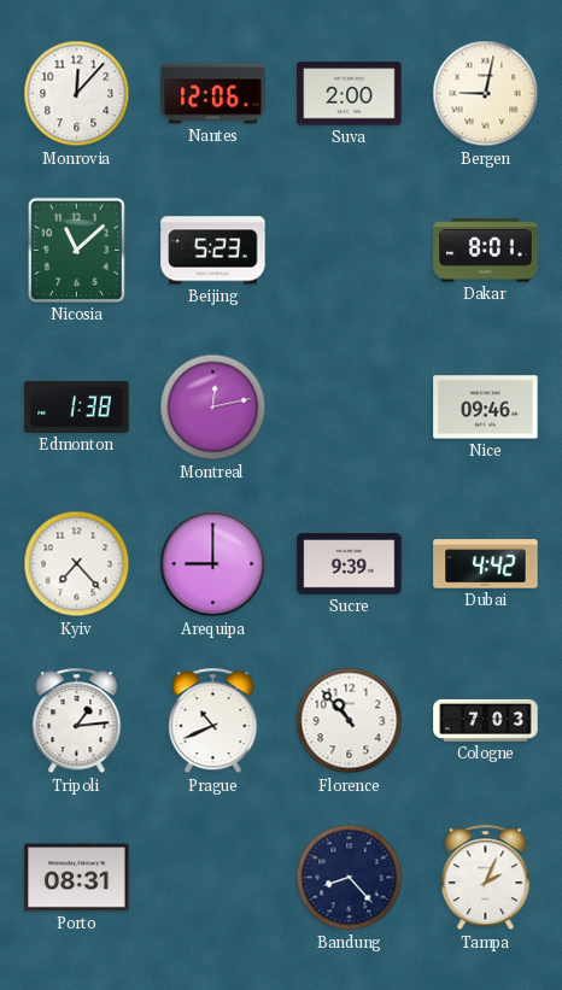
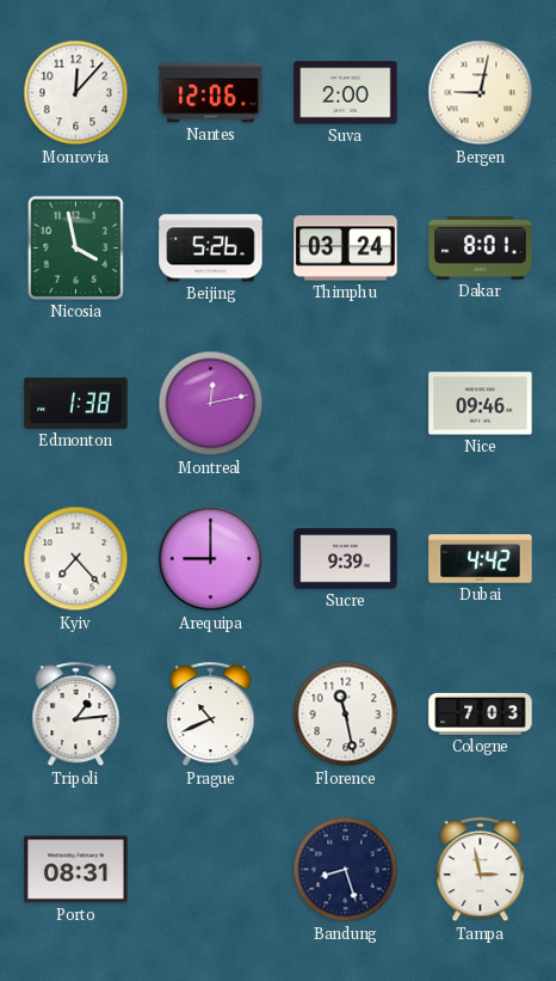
Nicosia: 11:08 -> 3:58
Beijing: 5:23 -> 5:26
Thimphu: none -> 03:24
Florence: 10:53 -> 11:28
Bandung: 8:23 -> 8:27
Tampa: 2:04 -> 2:58
